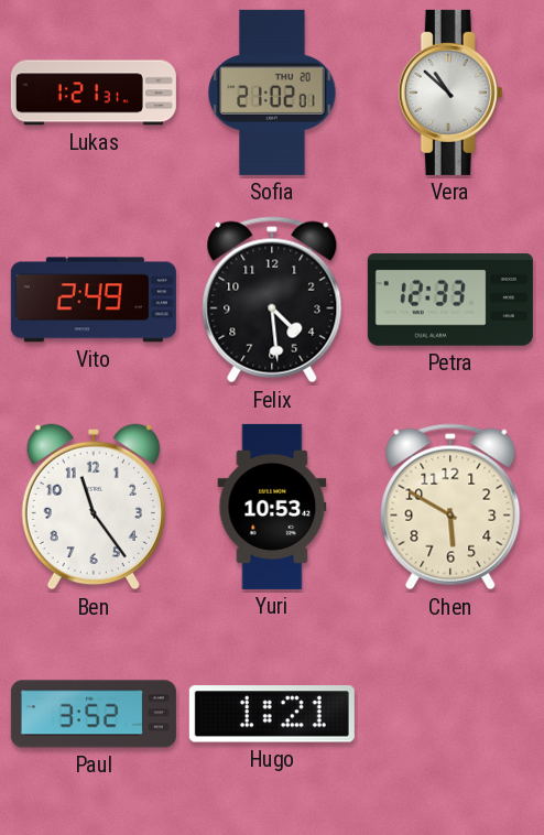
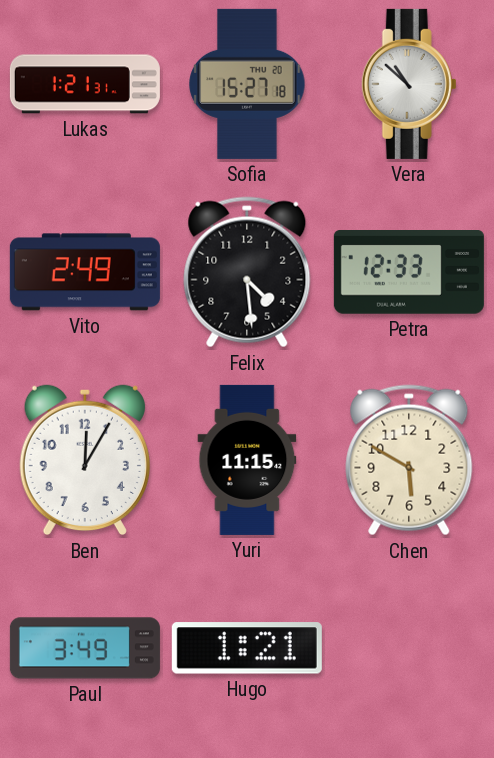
Sofia: 21:02 -> 15:27
Ben: 11:24 -> 12:05
Yuri: 10:53 -> 11:15
Paul: 3:52 -> 3:49
